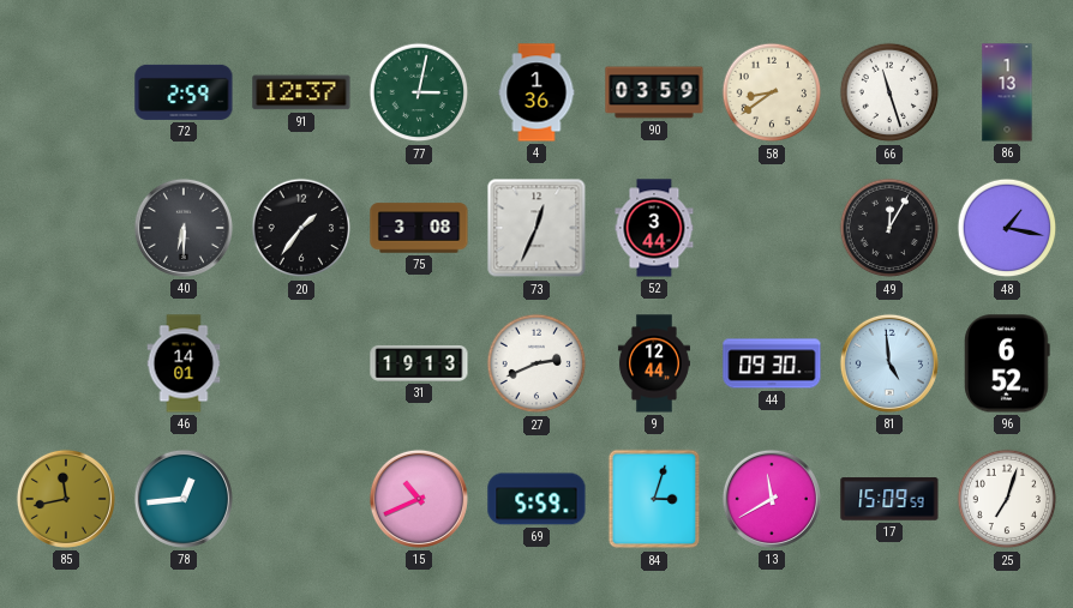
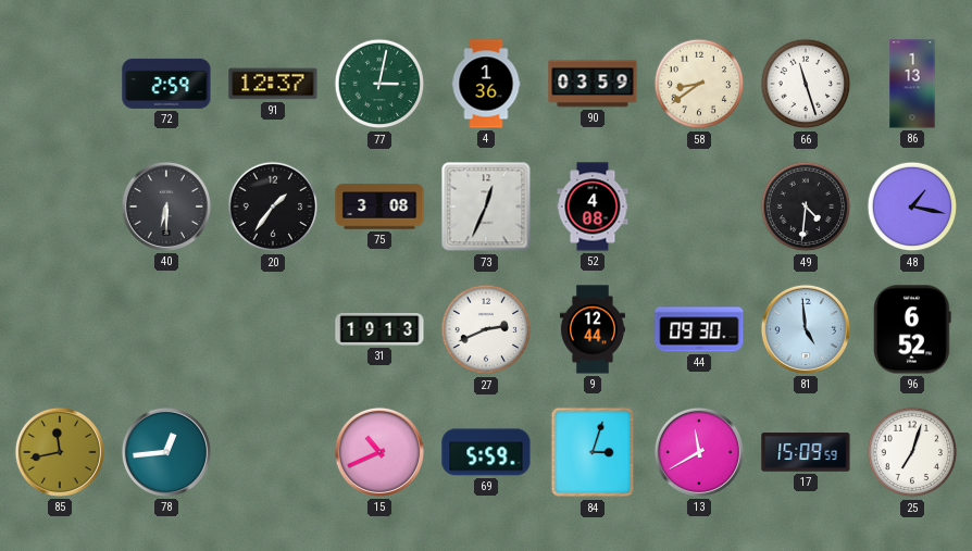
52: 3:44 -> 4:08
49: 12:05 -> 4:31
46: 14:01 -> none
